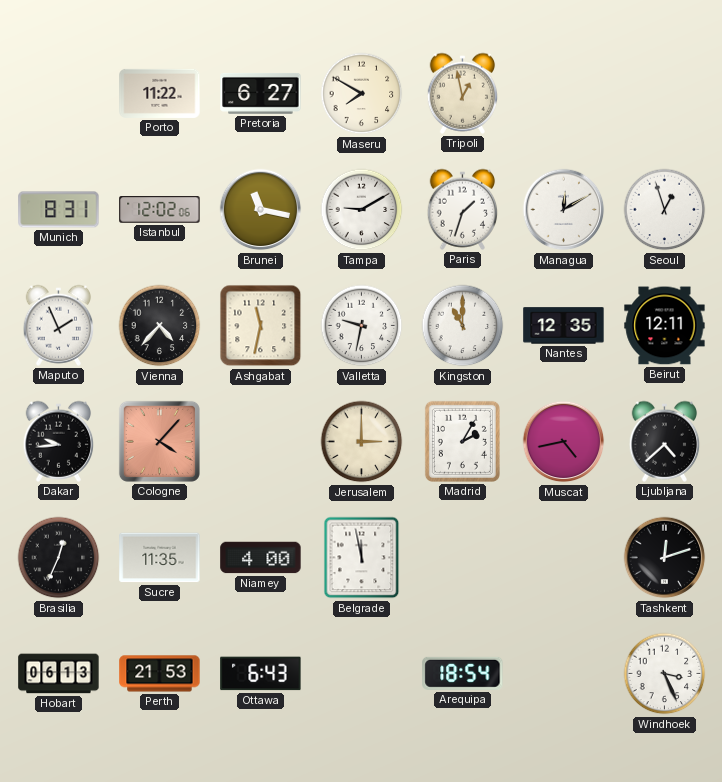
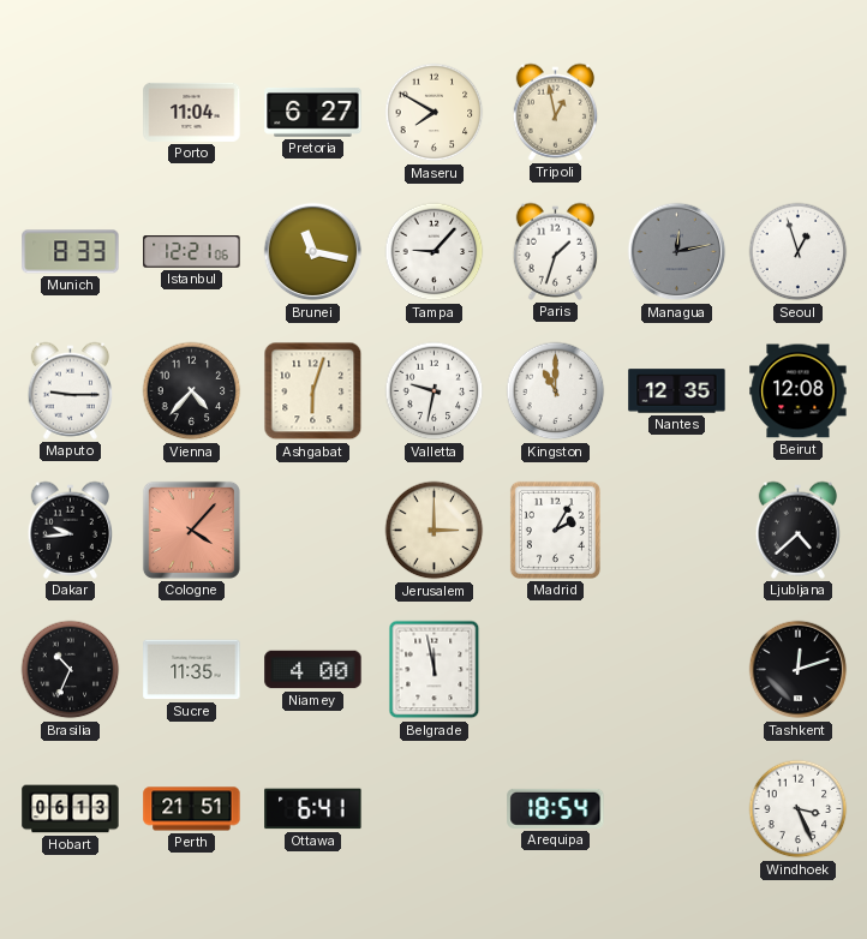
Porto: 11:22 -> 11:04
Munich: 8:31 -> 8:33
Istanbul: 12:02 -> 12:21
Tampa: 9:10 -> 9:07
Managua: 12:10 -> 12:13
Managua dial: white -> grey
Maputo: 1:56 -> 9:15
Ashgabat: 11:32 -> 6:03
Beirut: 12:11 -> 12:08
Muscat: 4:43 -> none
Brasilia: 12:34 -> 10:34
Perth: 21:53 -> 21:51
Ottawa: 6:43 -> 6:41
